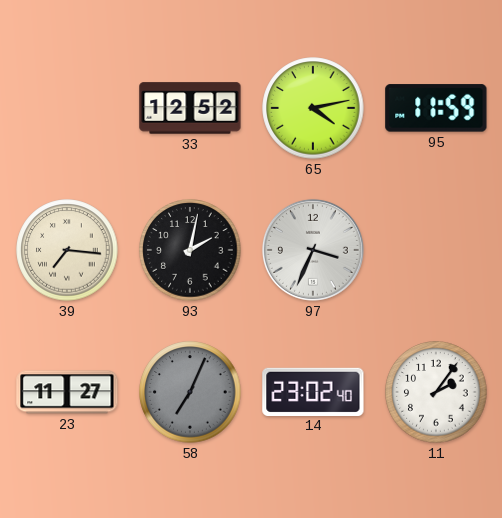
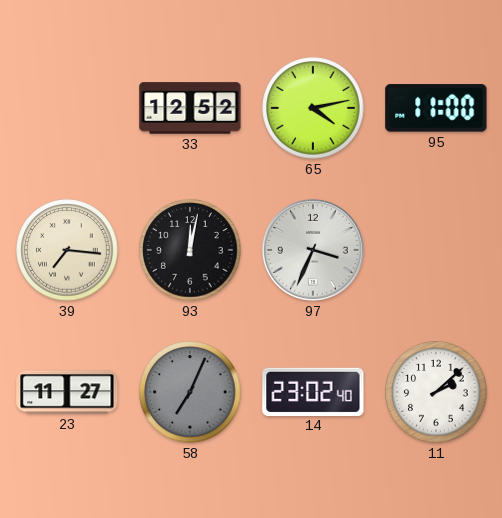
95: 11:59 -> 11:00
93: 2:02 -> 12:02
11: 2:06 -> 2:08
